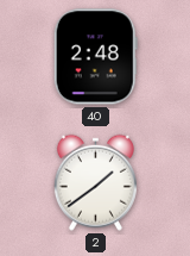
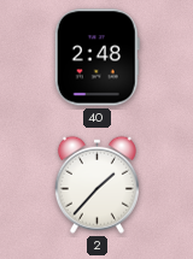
2: 1:39 -> 1:37
